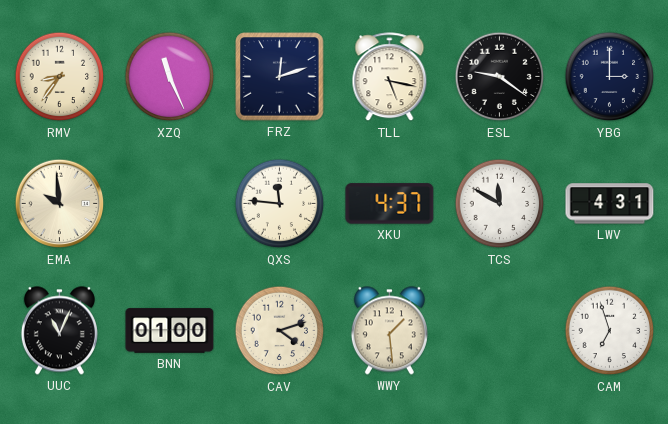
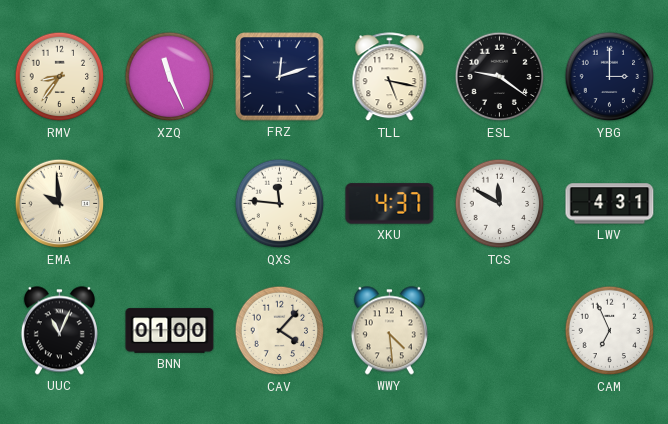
CAV: 4:12 -> 4:07
WWY: 1:29 -> 4:29
CAM: 6:57 -> 6:56
